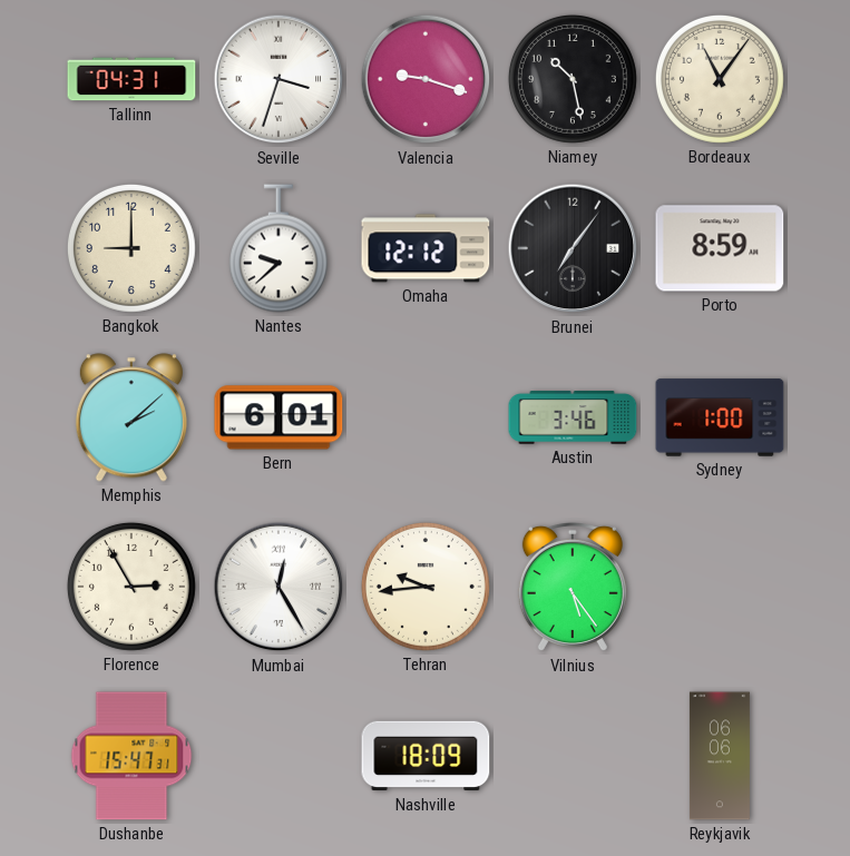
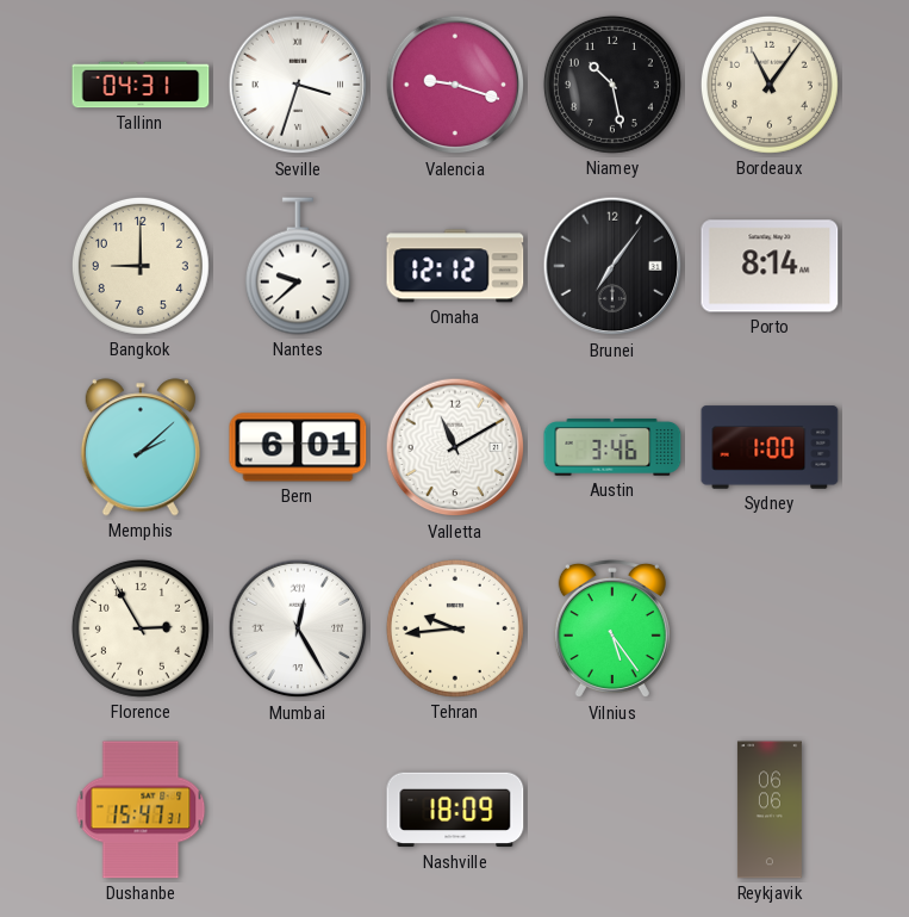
Porto: 8:59 -> 8:14
Valletta: none -> 11:10
